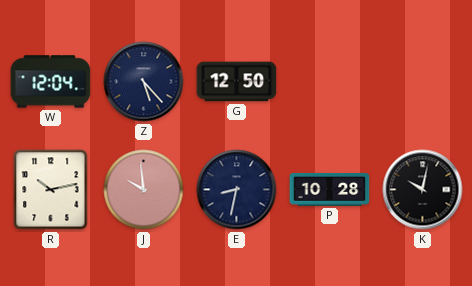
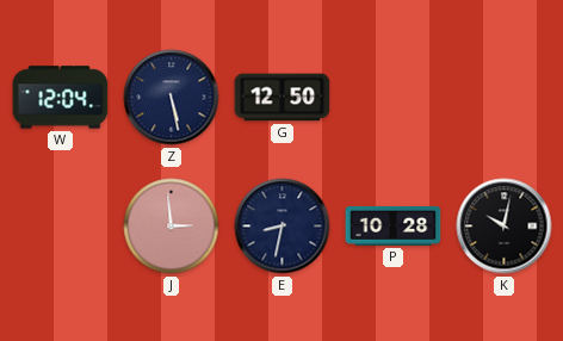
Z: 5:23 -> 5:28
R: 10:13 -> none
J: 9:59 -> 2:59
